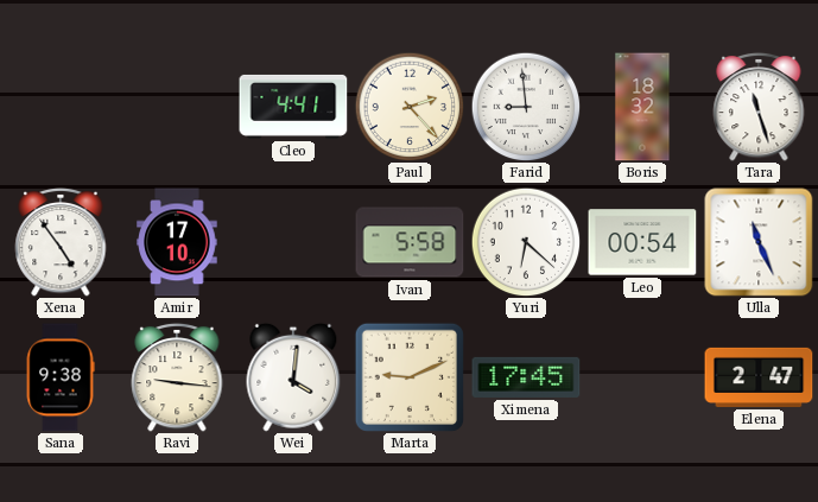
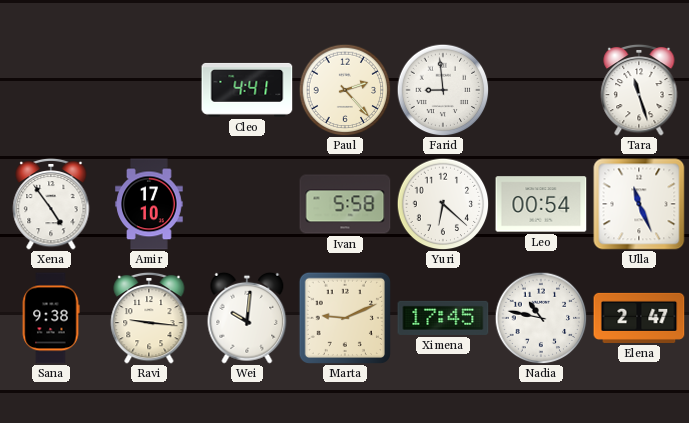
Boris: 18:32 -> none
Wei: 4:01 -> 10:01
Nadia: none -> 10:47
